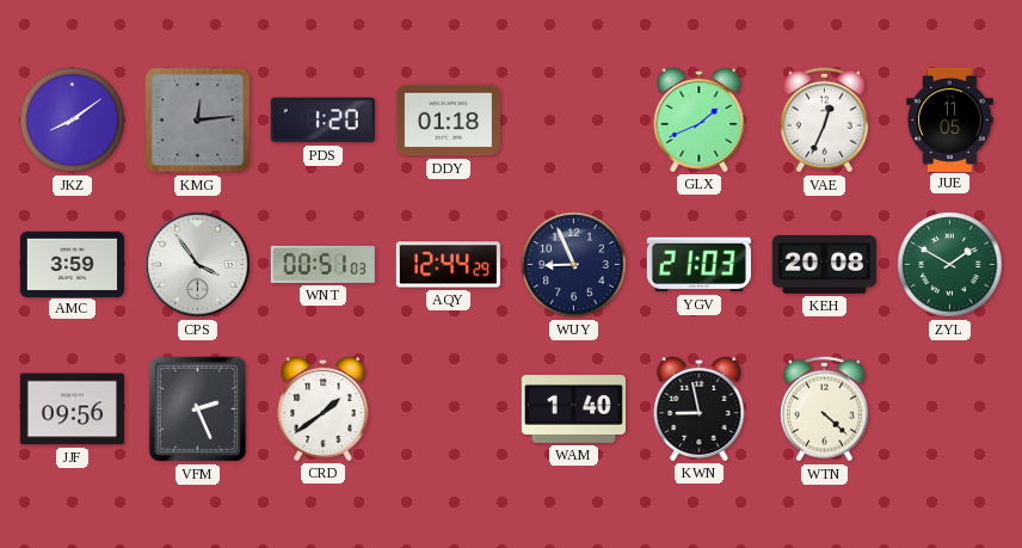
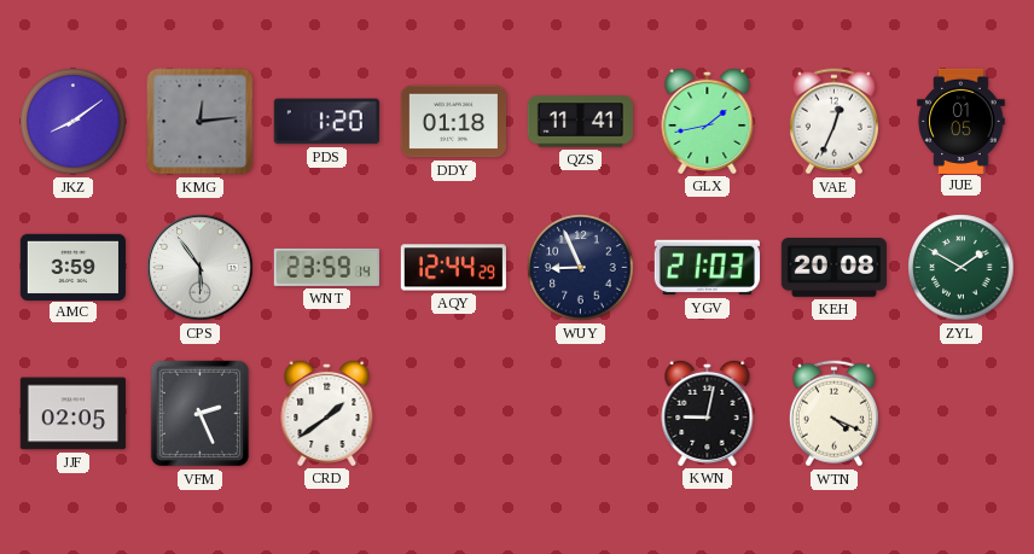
QZS: none -> 11:41
GLX: 1:41 -> 1:43
JUE: 11:05 -> 01:05
CPS: 3:54 -> 5:54
WNT: 00:51 -> 23:59
JJF: 09:56 -> 02:05
WAM: 1:40 -> none
KWN: 8:58 -> 9:02
WTN: 4:22 -> 4:19
